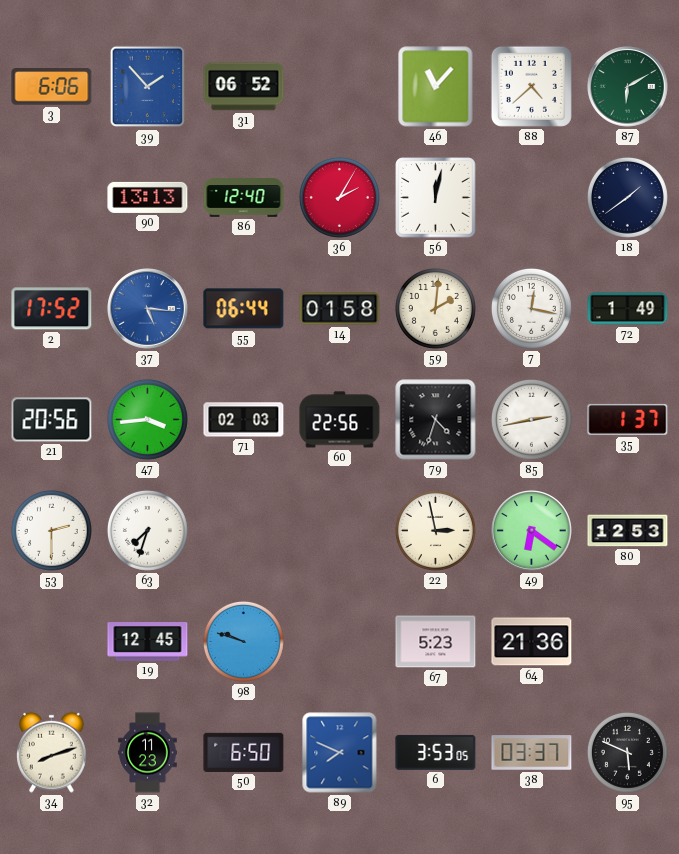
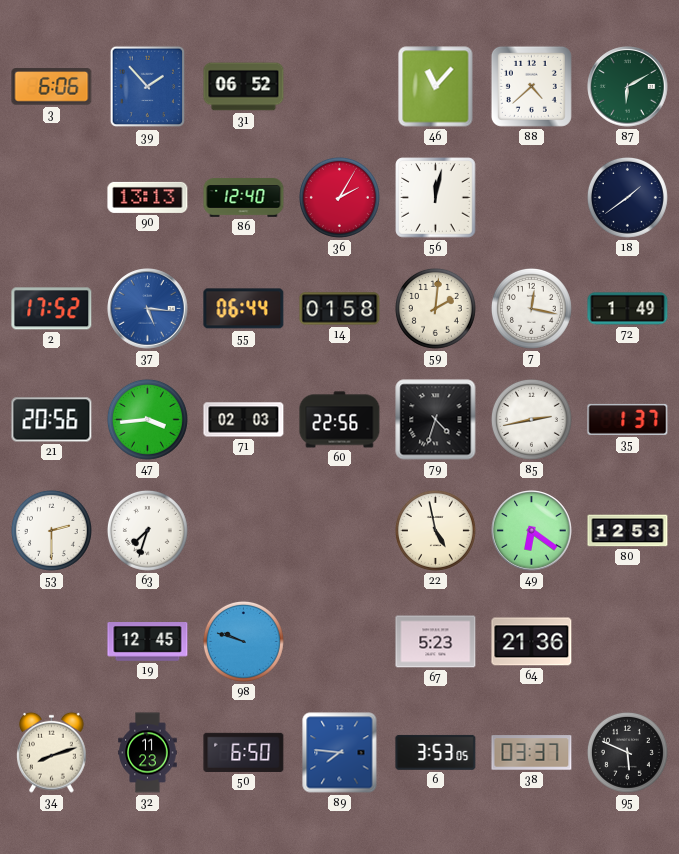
22: 2:58 -> 4:58
89: 7:49 -> 7:46
